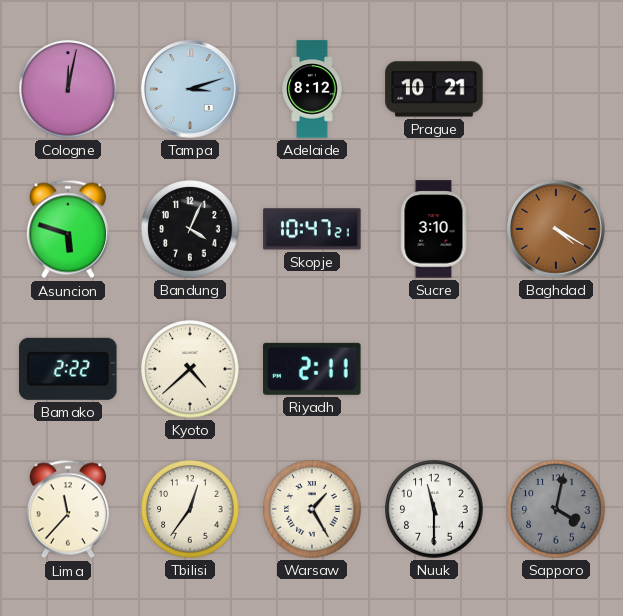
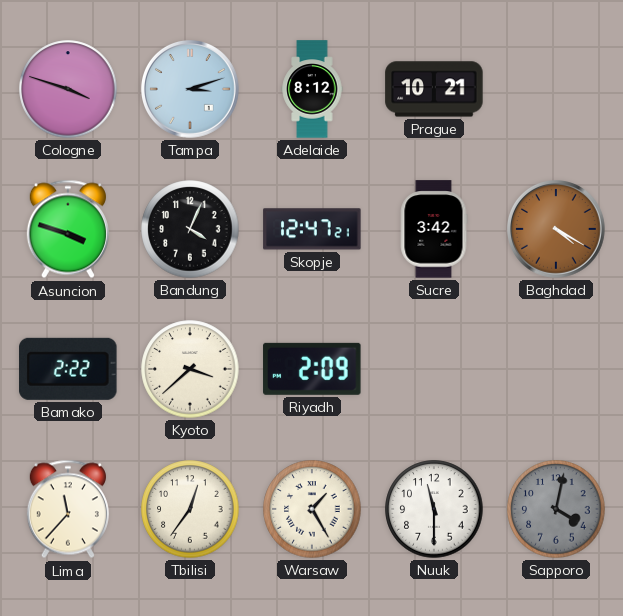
Cologne: 12:02 -> 3:48
Asuncion: 5:48 -> 3:48
Skopje: 10:47 -> 12:47
Sucre: 3:10 -> 3:42
Kyoto: 4:38 -> 3:38
Riyadh: 2:11 -> 2:09
